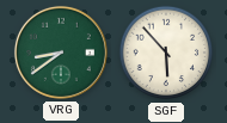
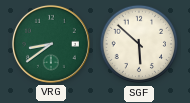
SGF: 5:53 -> 5:52
